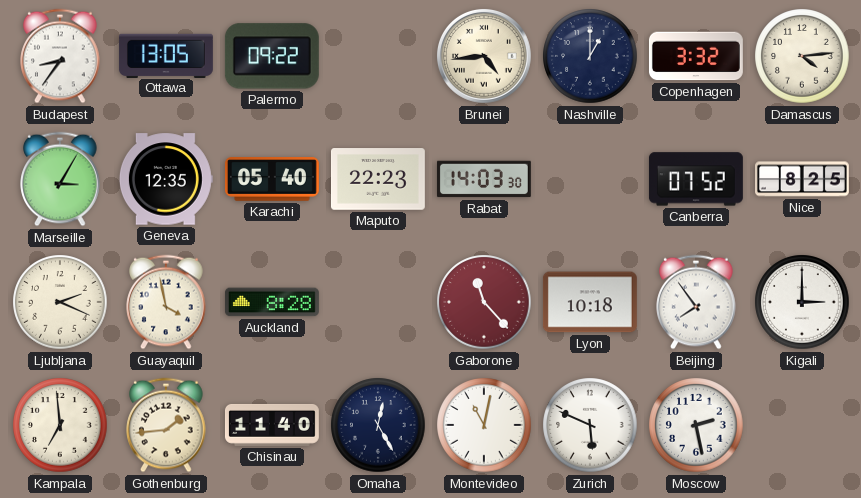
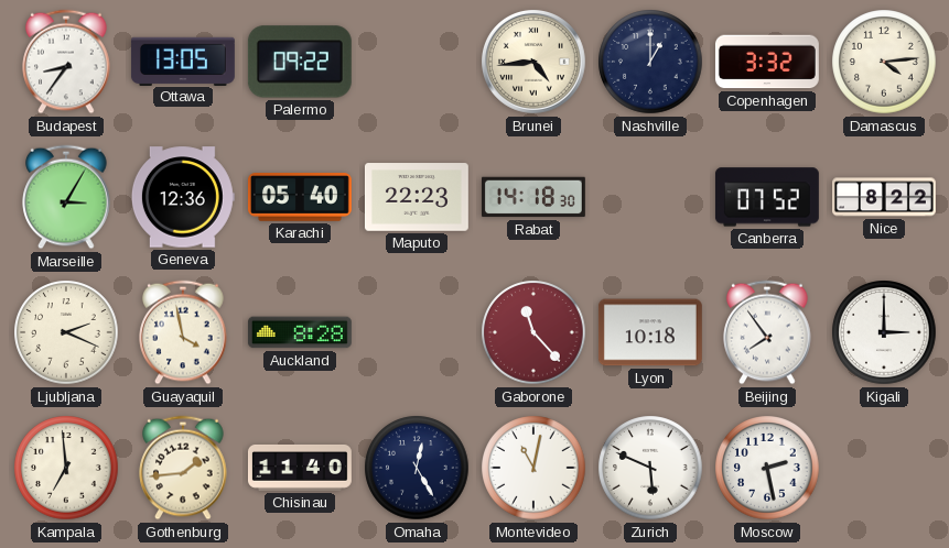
Geneva: 12:35 -> 12:36
Rabat: 14:03 -> 14:18
Nice: 8:25 -> 8:22
